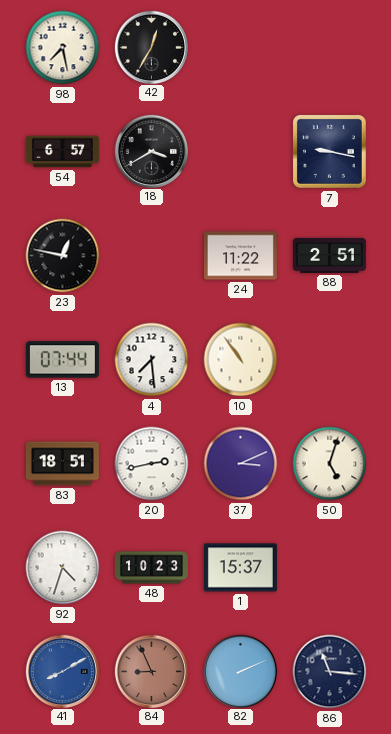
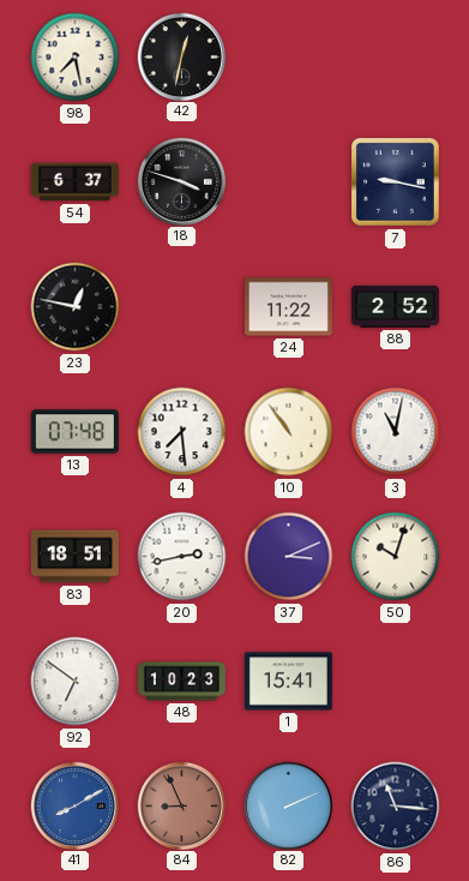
42: 12:35 -> 12:32
54: 6:57 -> 6:37
18: 3:40 -> 3:48
88: 2:51 -> 2:52
13: 07:44 -> 07:48
3: none -> 11:02
50: 5:03 -> 10:03
92: 4:33 -> 6:51
1: 15:37 -> 15:41
